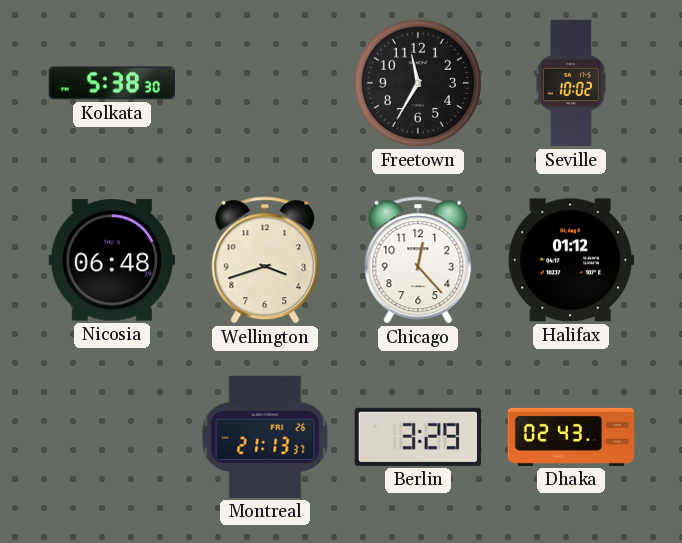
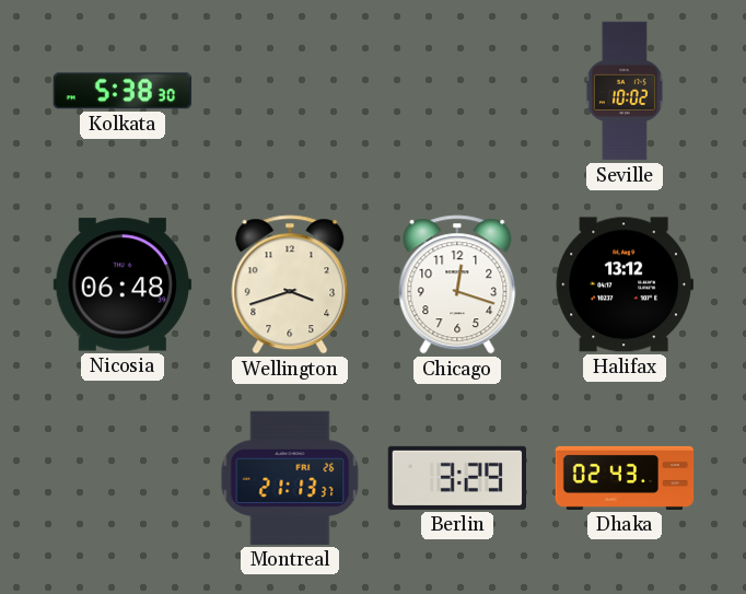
Freetown: 11:35 -> none
Chicago: 12:23 -> 12:18
Halifax: 01:12 -> 13:12
